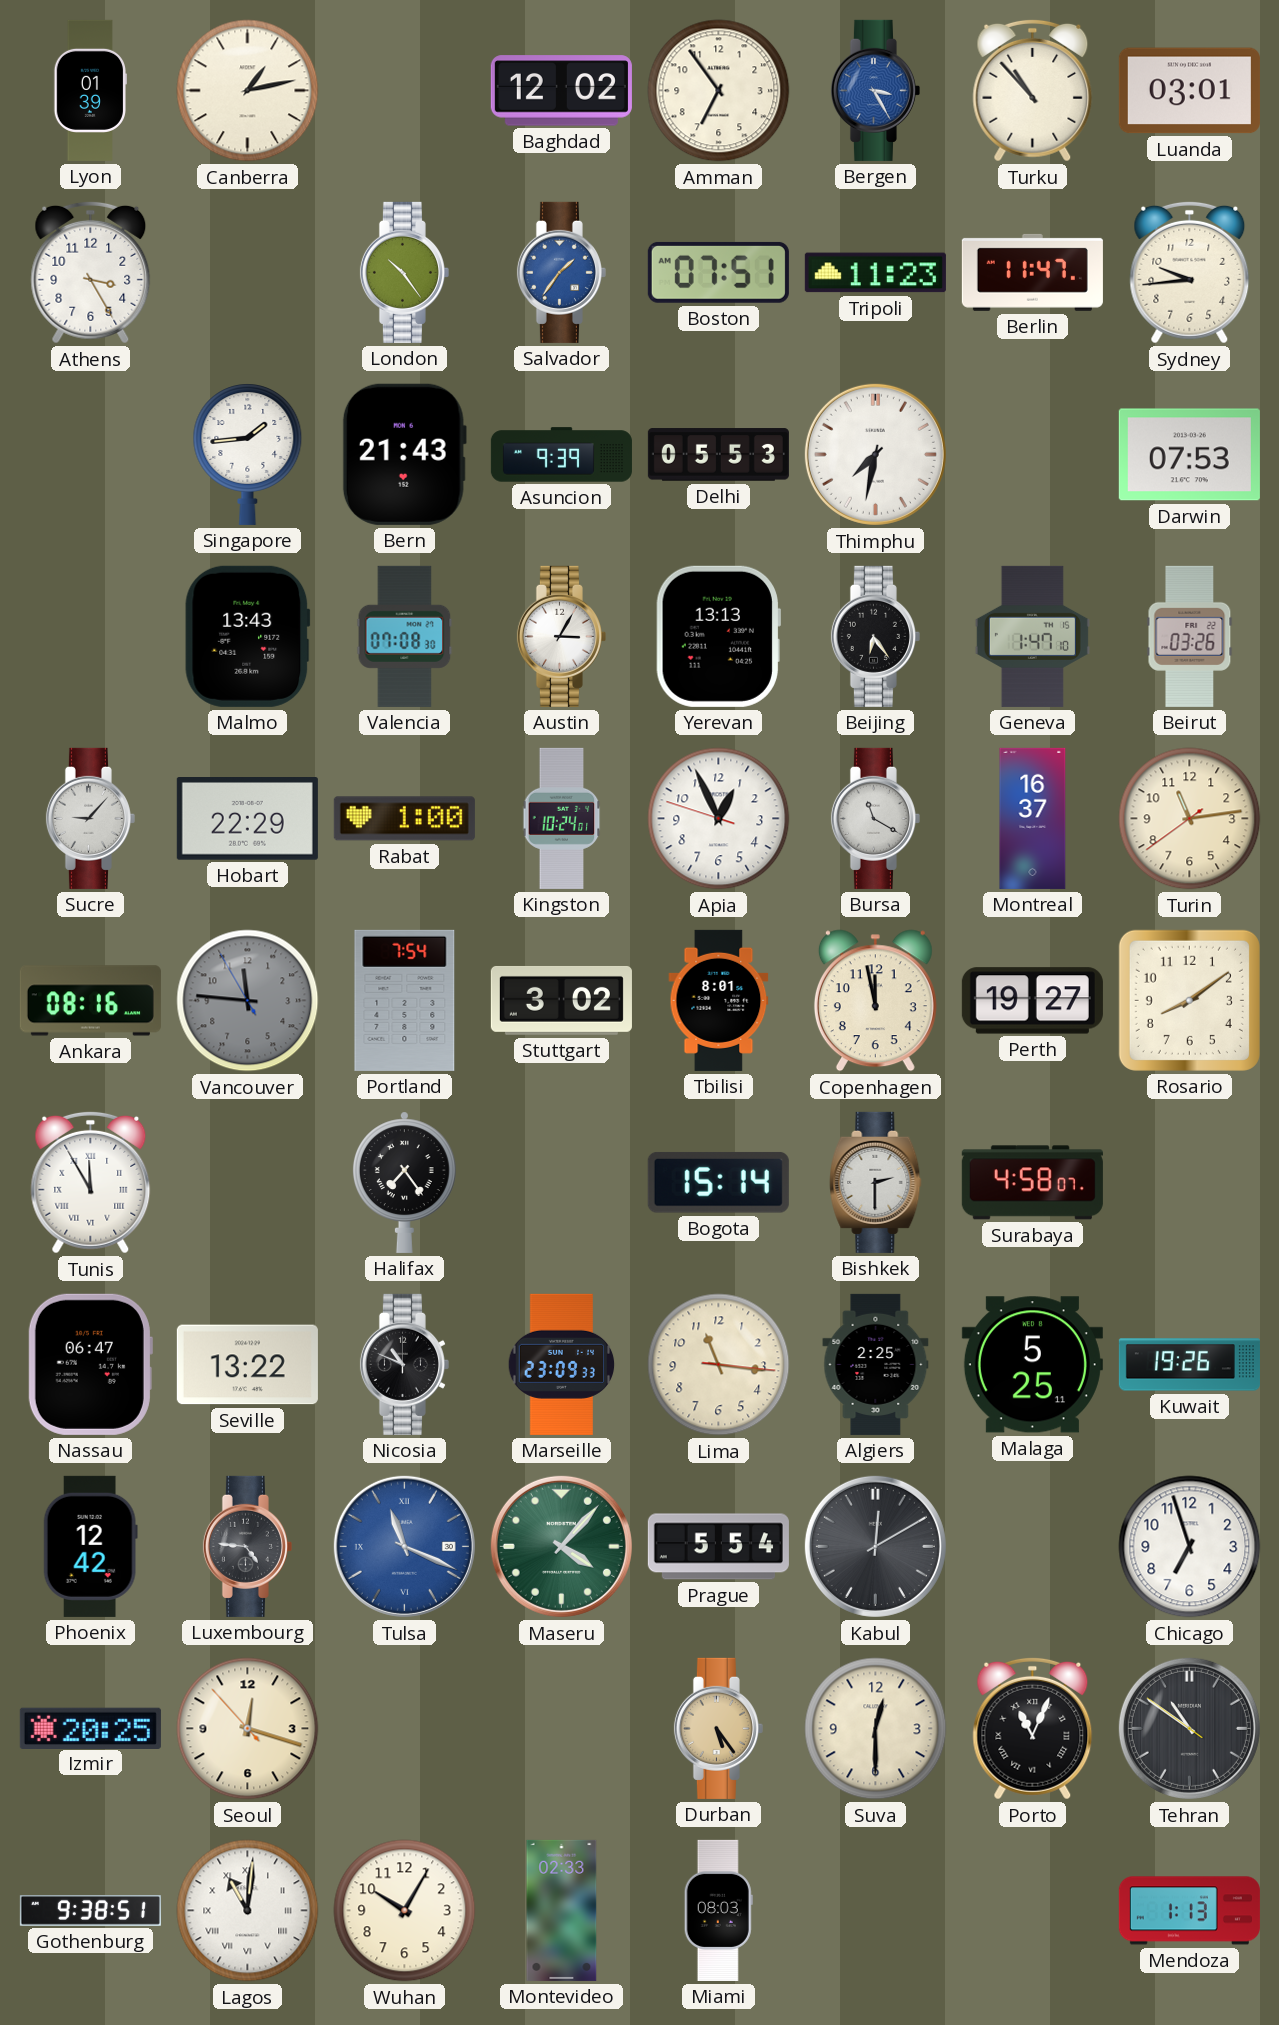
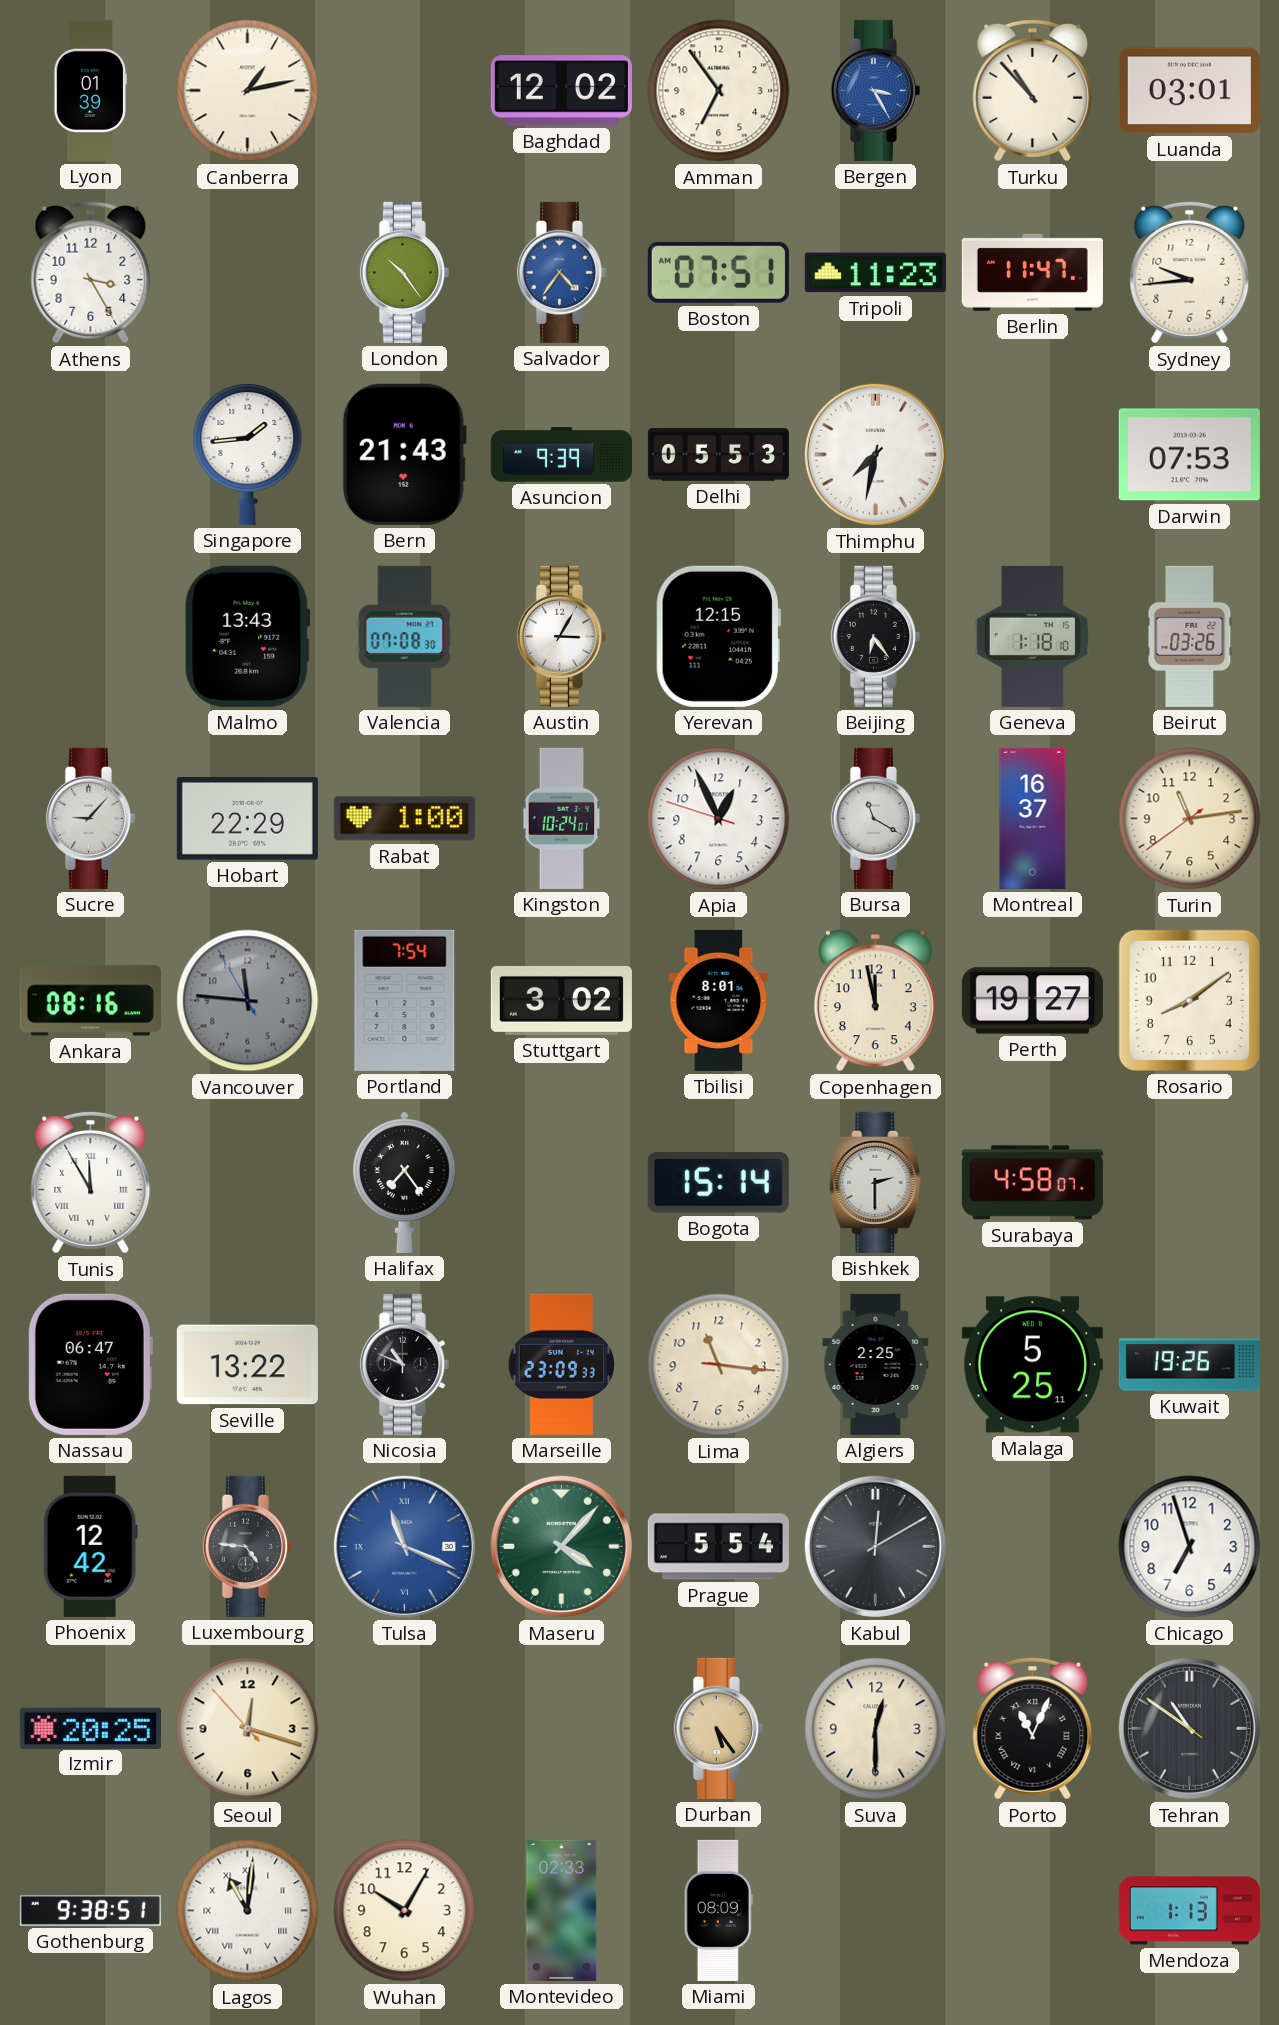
Salvador: 1:36 -> 4:36
Yerevan: 13:13 -> 12:15
Geneva: 1:47 -> 1:18
Miami: 08:03 -> 08:09
